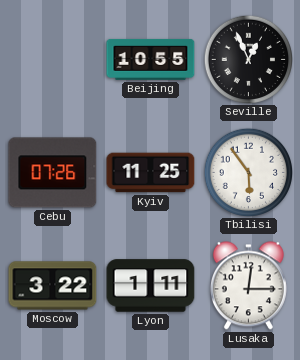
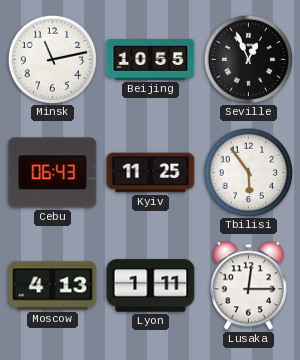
Minsk: none -> 11:13
Cebu: 07:26 -> 06:43
Moscow: 3:22 -> 4:13
